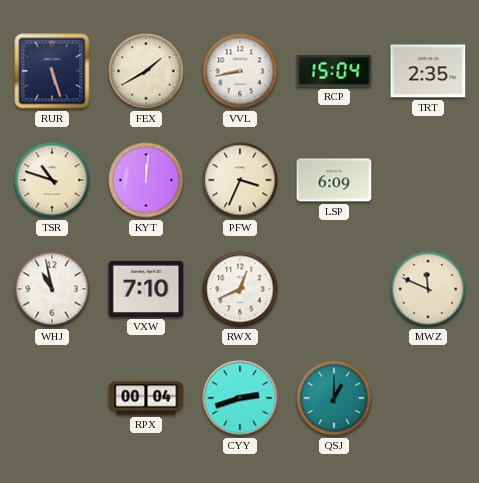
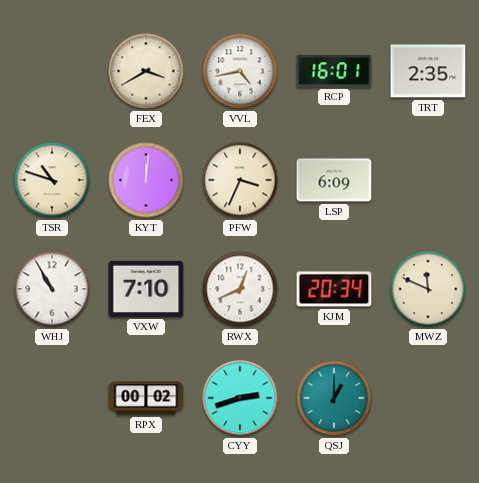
RUR: 5:27 -> none
FEX: 1:40 -> 3:40
VVL: 8:43 -> 4:43
RCP: 15:04 -> 16:01
WHJ: 10:58 -> 10:55
KJM: none -> 20:34
RPX: 00:04 -> 00:02
